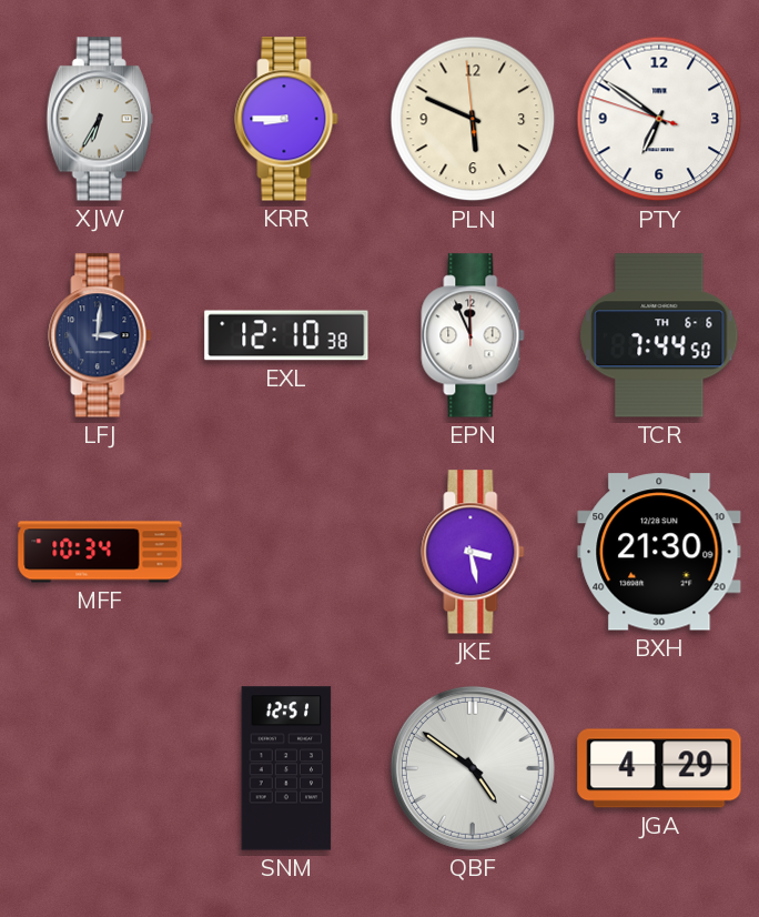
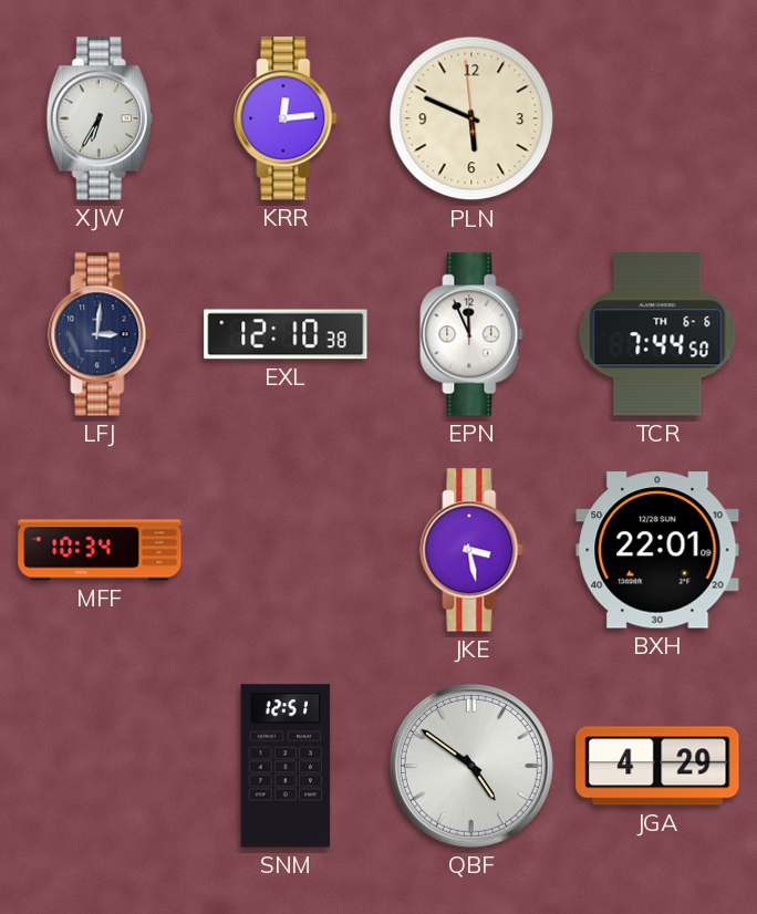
KRR: 8:45 -> 12:14
PTY: 6:50 -> none
BXH: 21:30 -> 22:01
